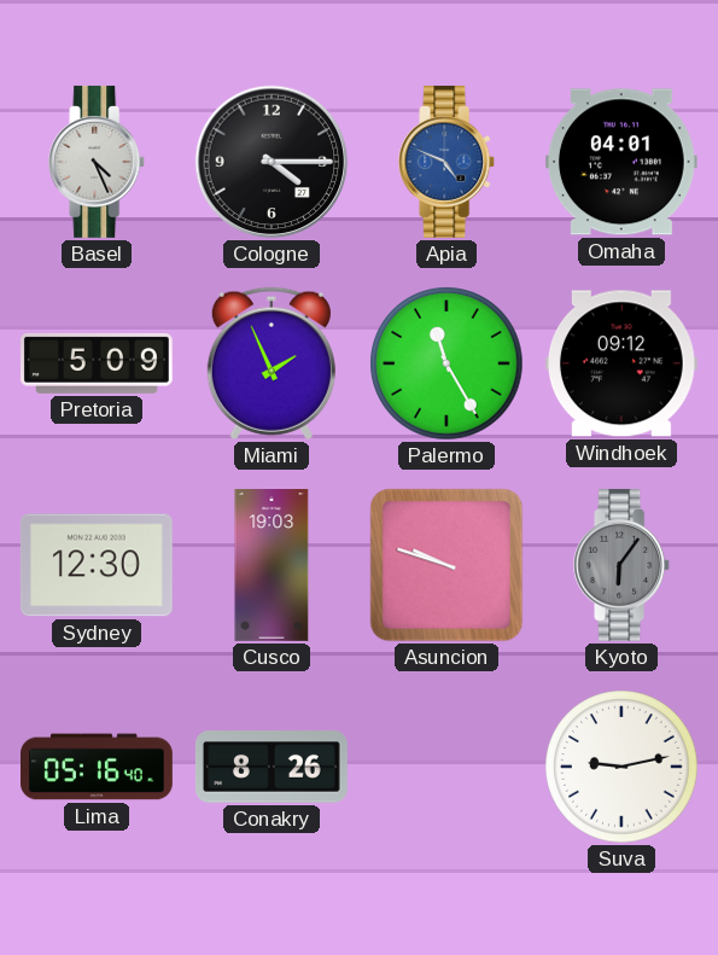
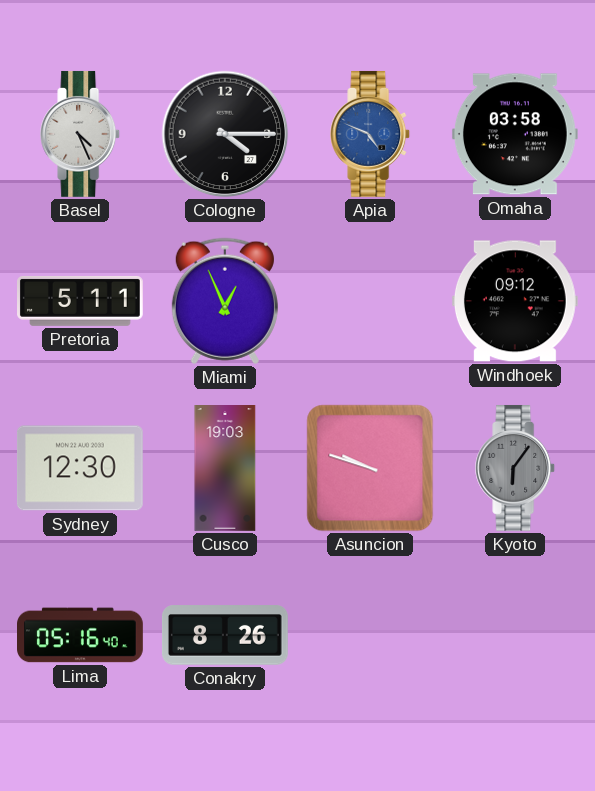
Omaha: 04:01 -> 03:58
Pretoria: 5:09 -> 5:11
Miami: 1:56 -> 12:56
Palermo: 11:25 -> none
Suva: 9:13 -> none
